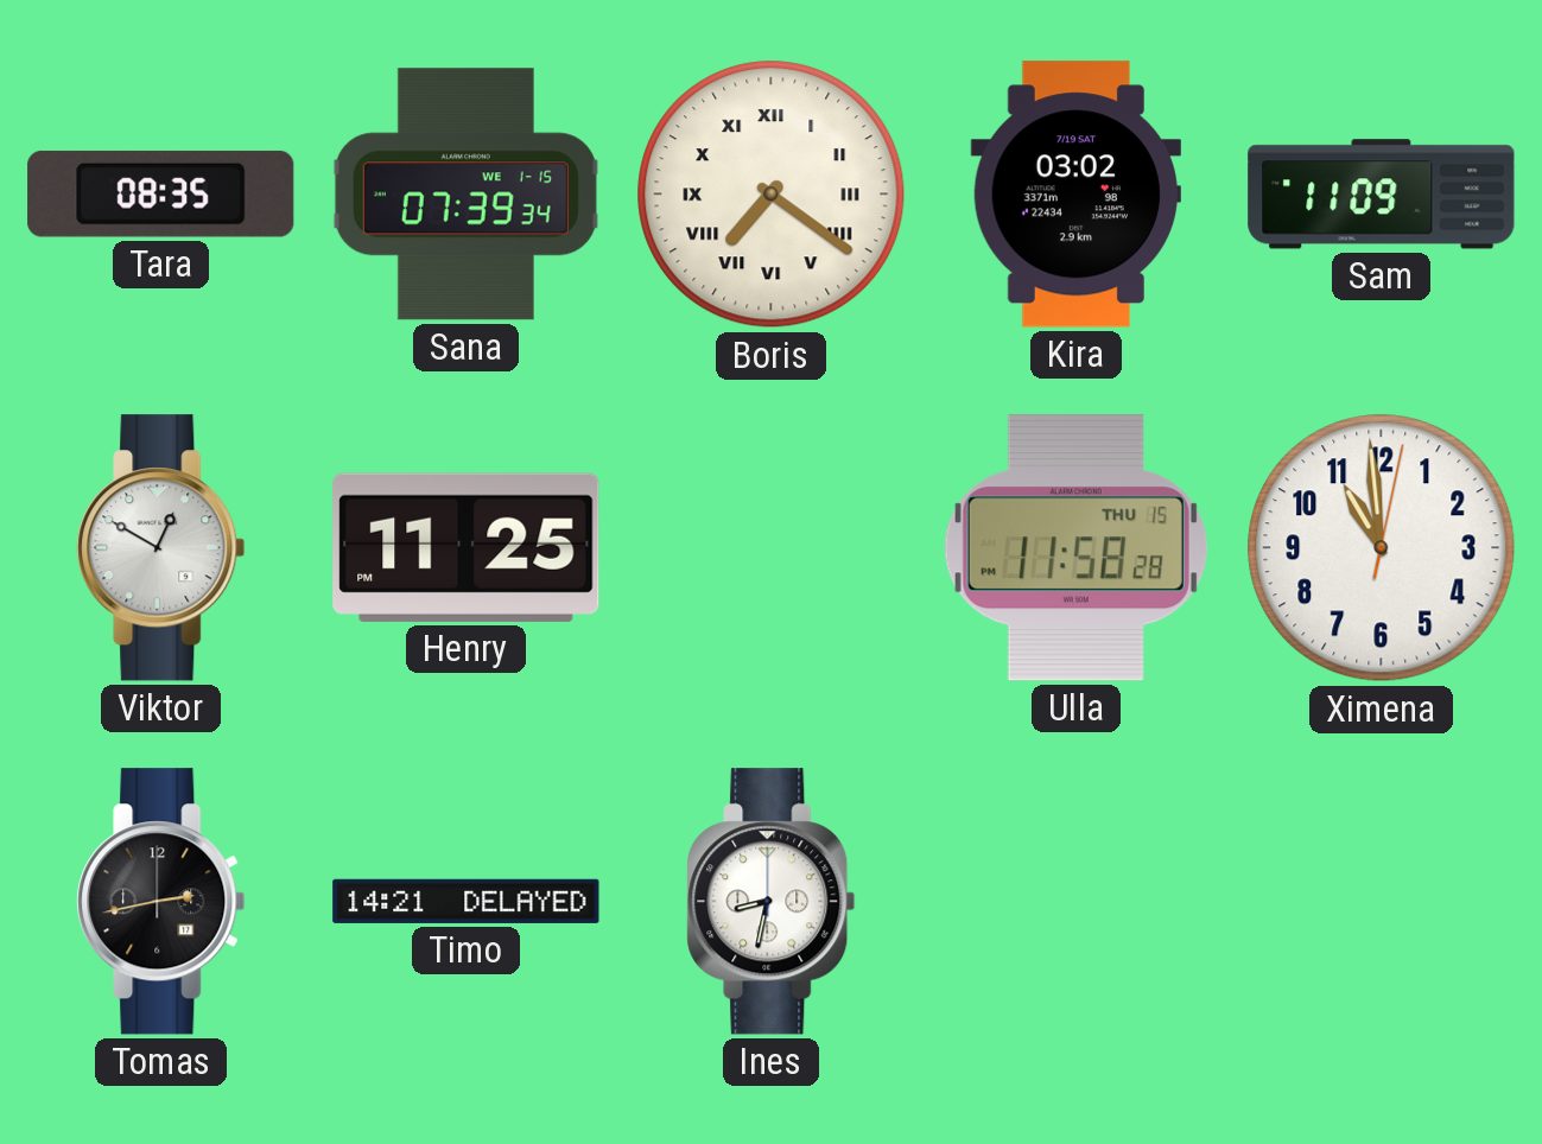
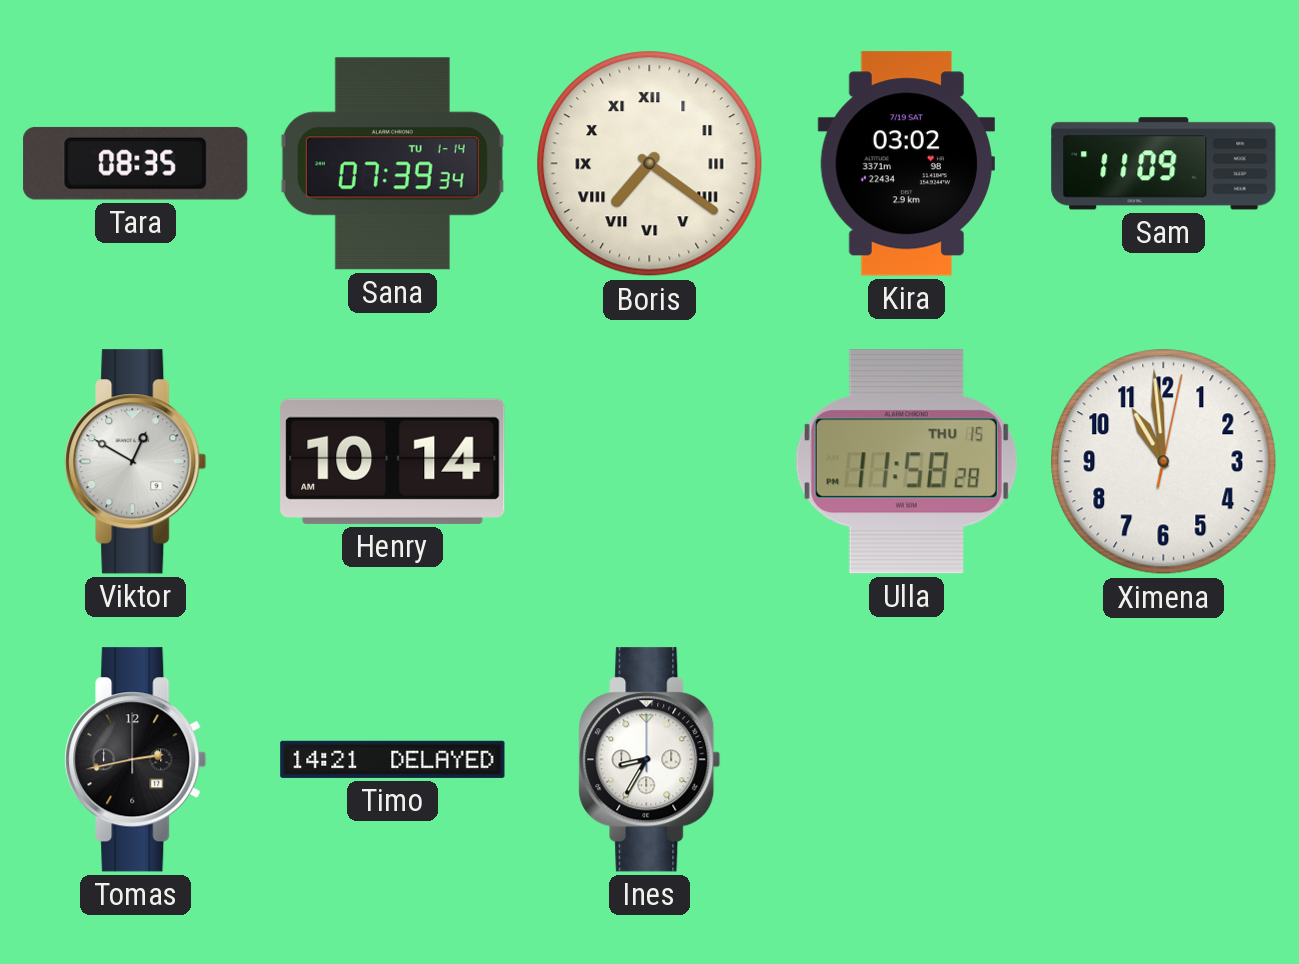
Sana date: WE 1-15 -> TU 1-14
Henry: 11:25 -> 10:14
Ines: 8:32 -> 8:35
